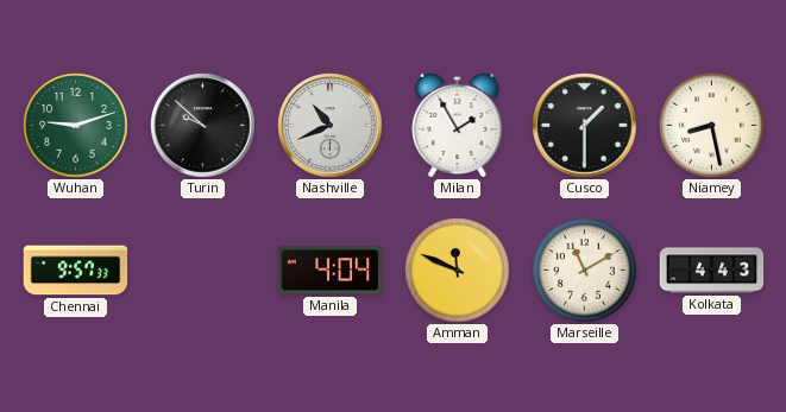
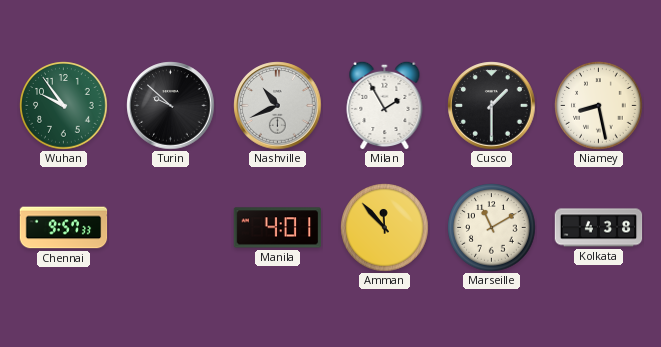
Wuhan: 9:12 -> 9:54
Manila: 4:04 -> 4:01
Amman: 11:49 -> 11:53
Kolkata: 4:43 -> 4:38
